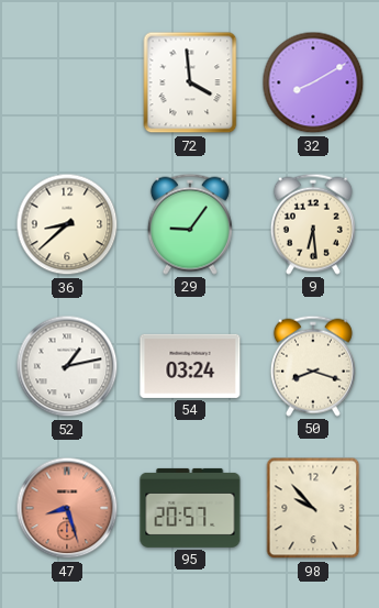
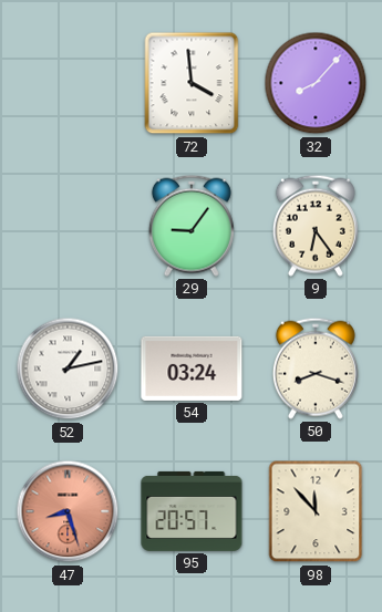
32: 8:10 -> 8:07
36: 8:38 -> none
9: 6:29 -> 6:24
98: 9:53 -> 11:53
